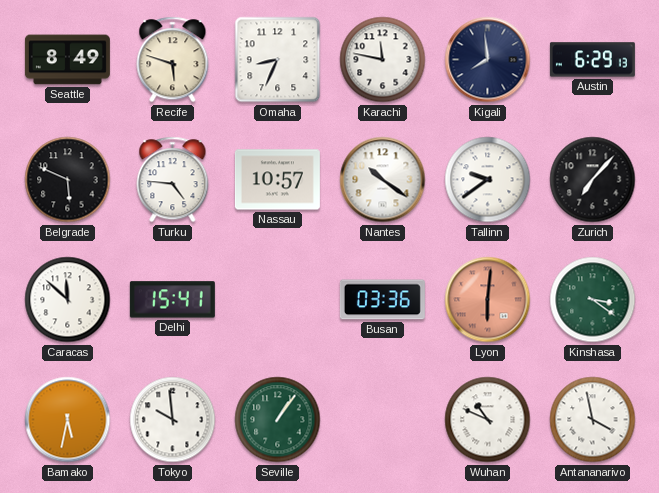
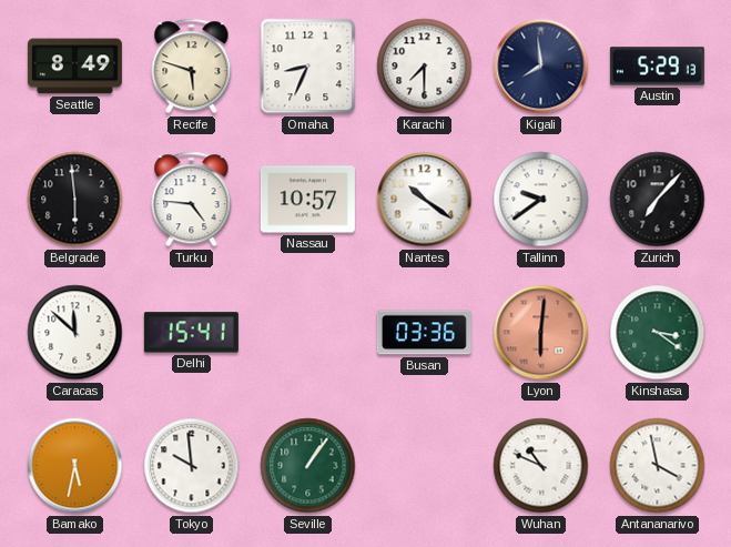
Karachi: 11:47 -> 7:30
Austin: 6:29 -> 5:29
Belgrade: 5:49 -> 5:59
